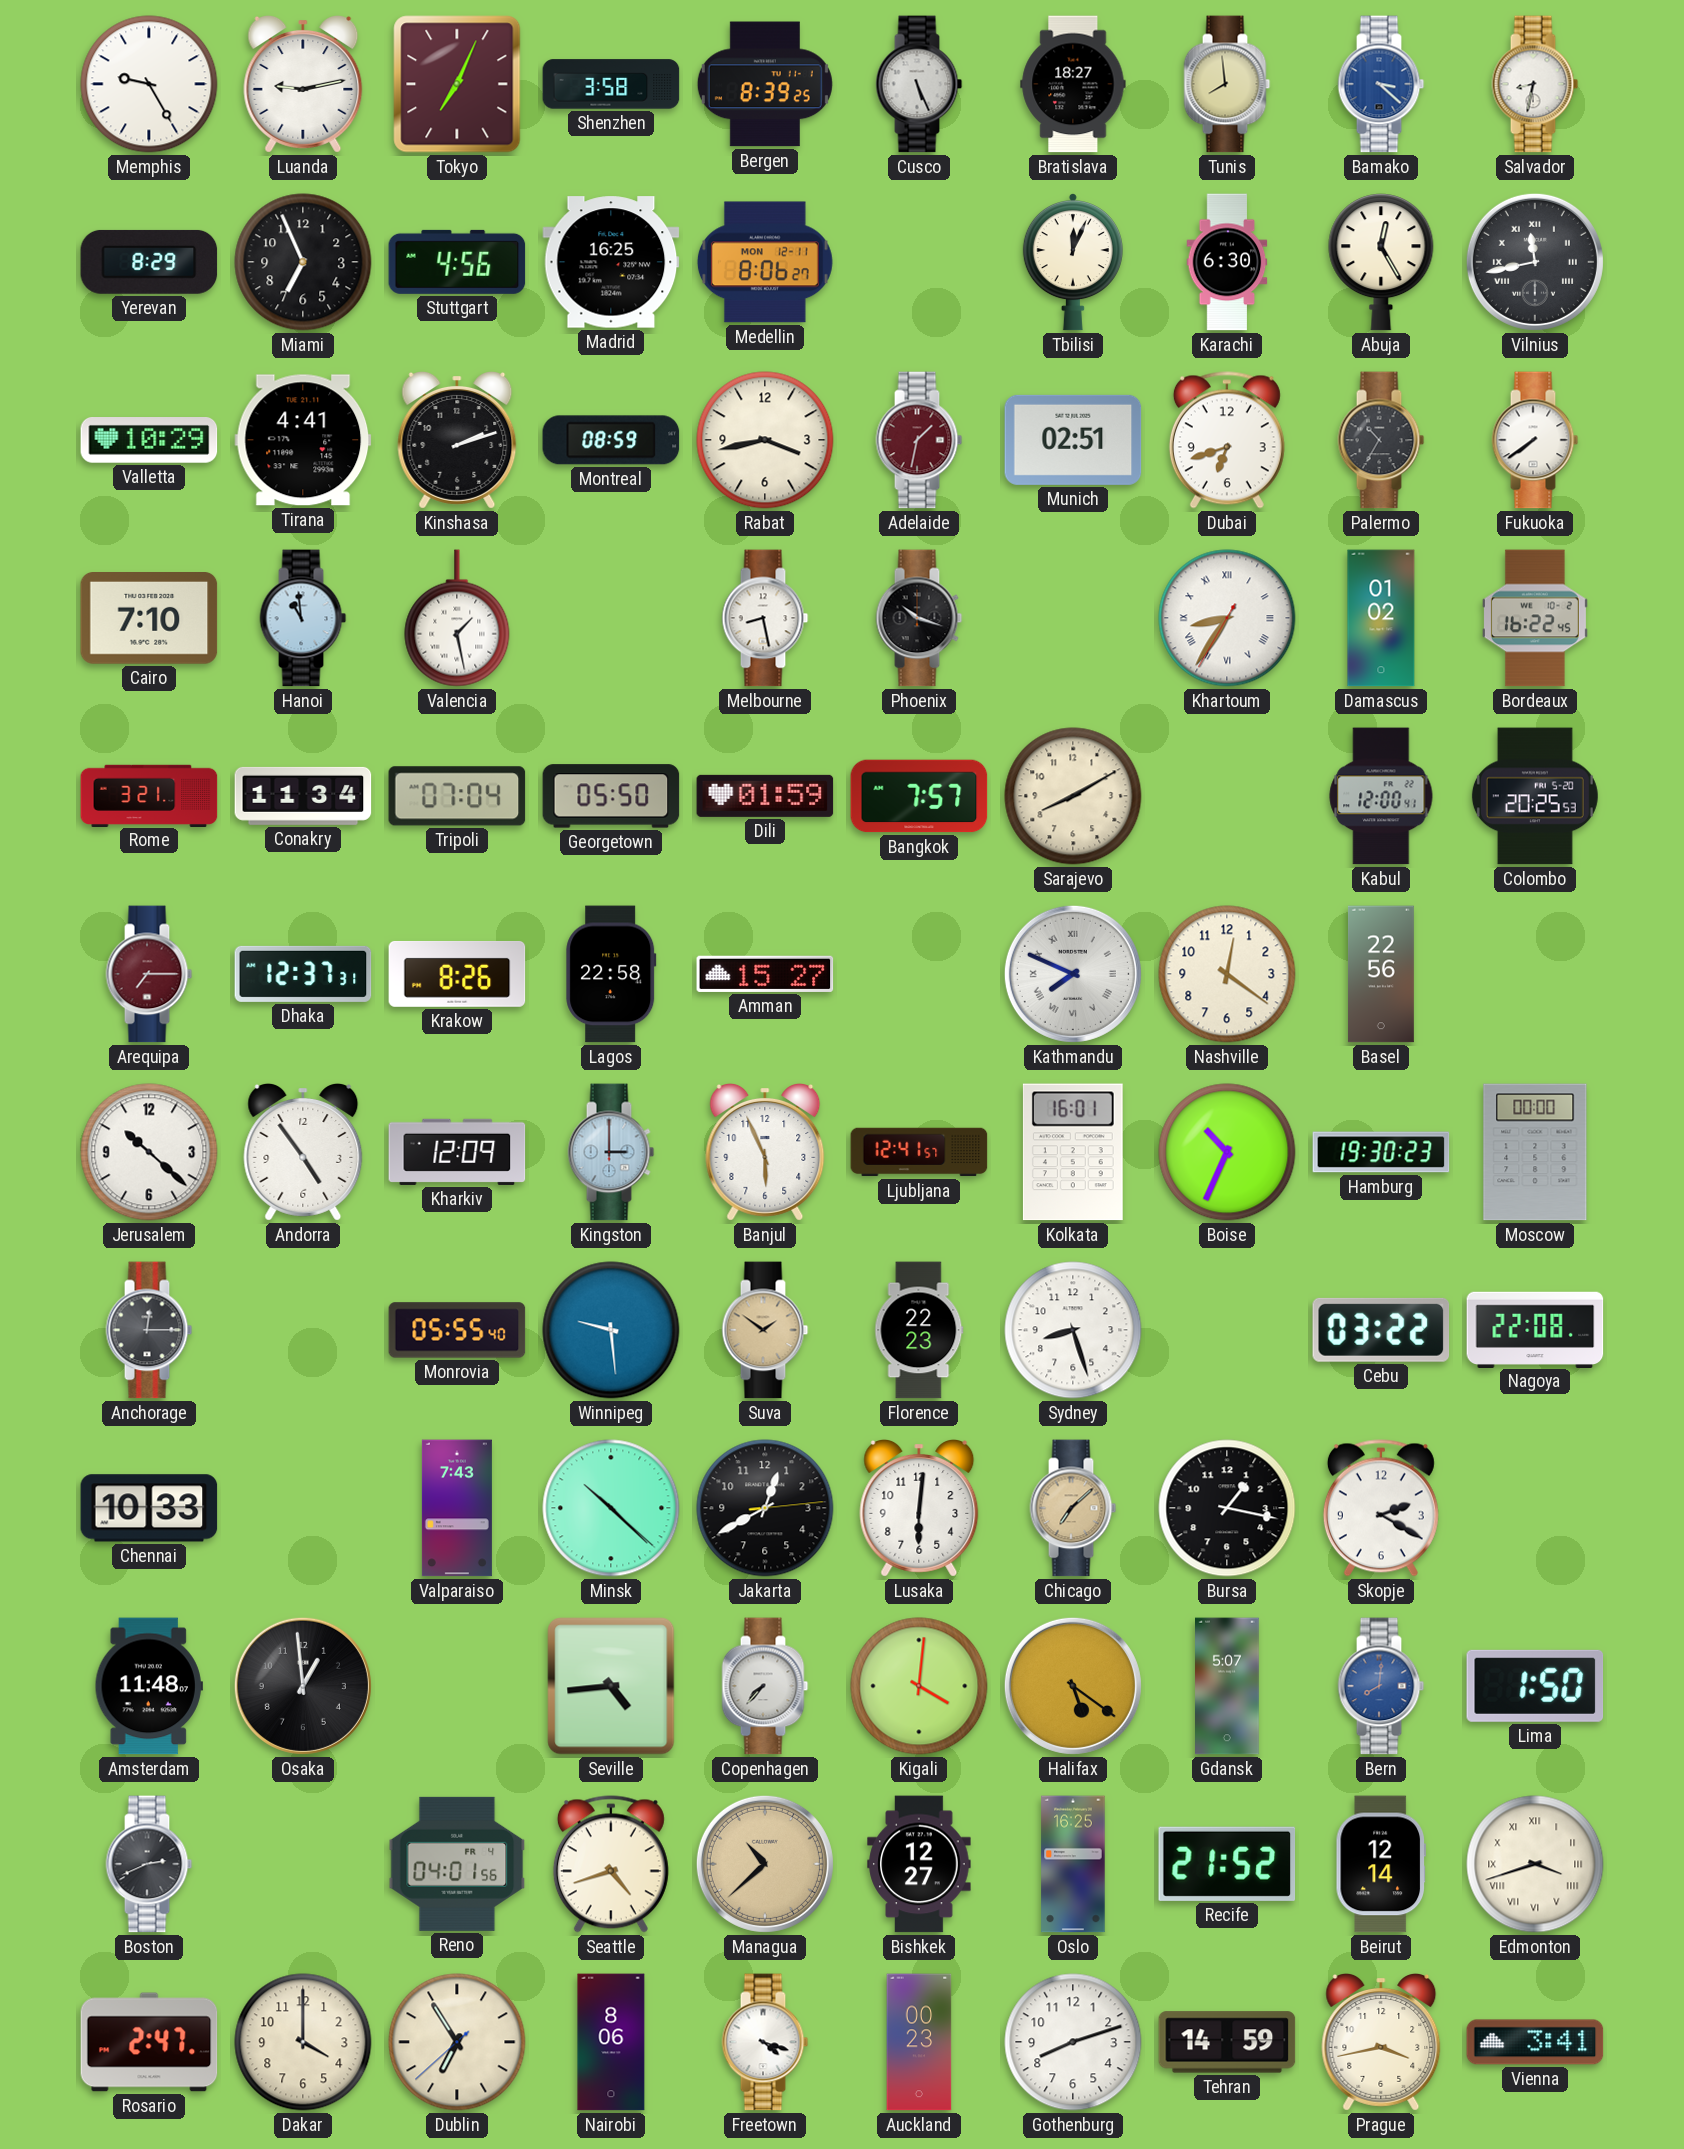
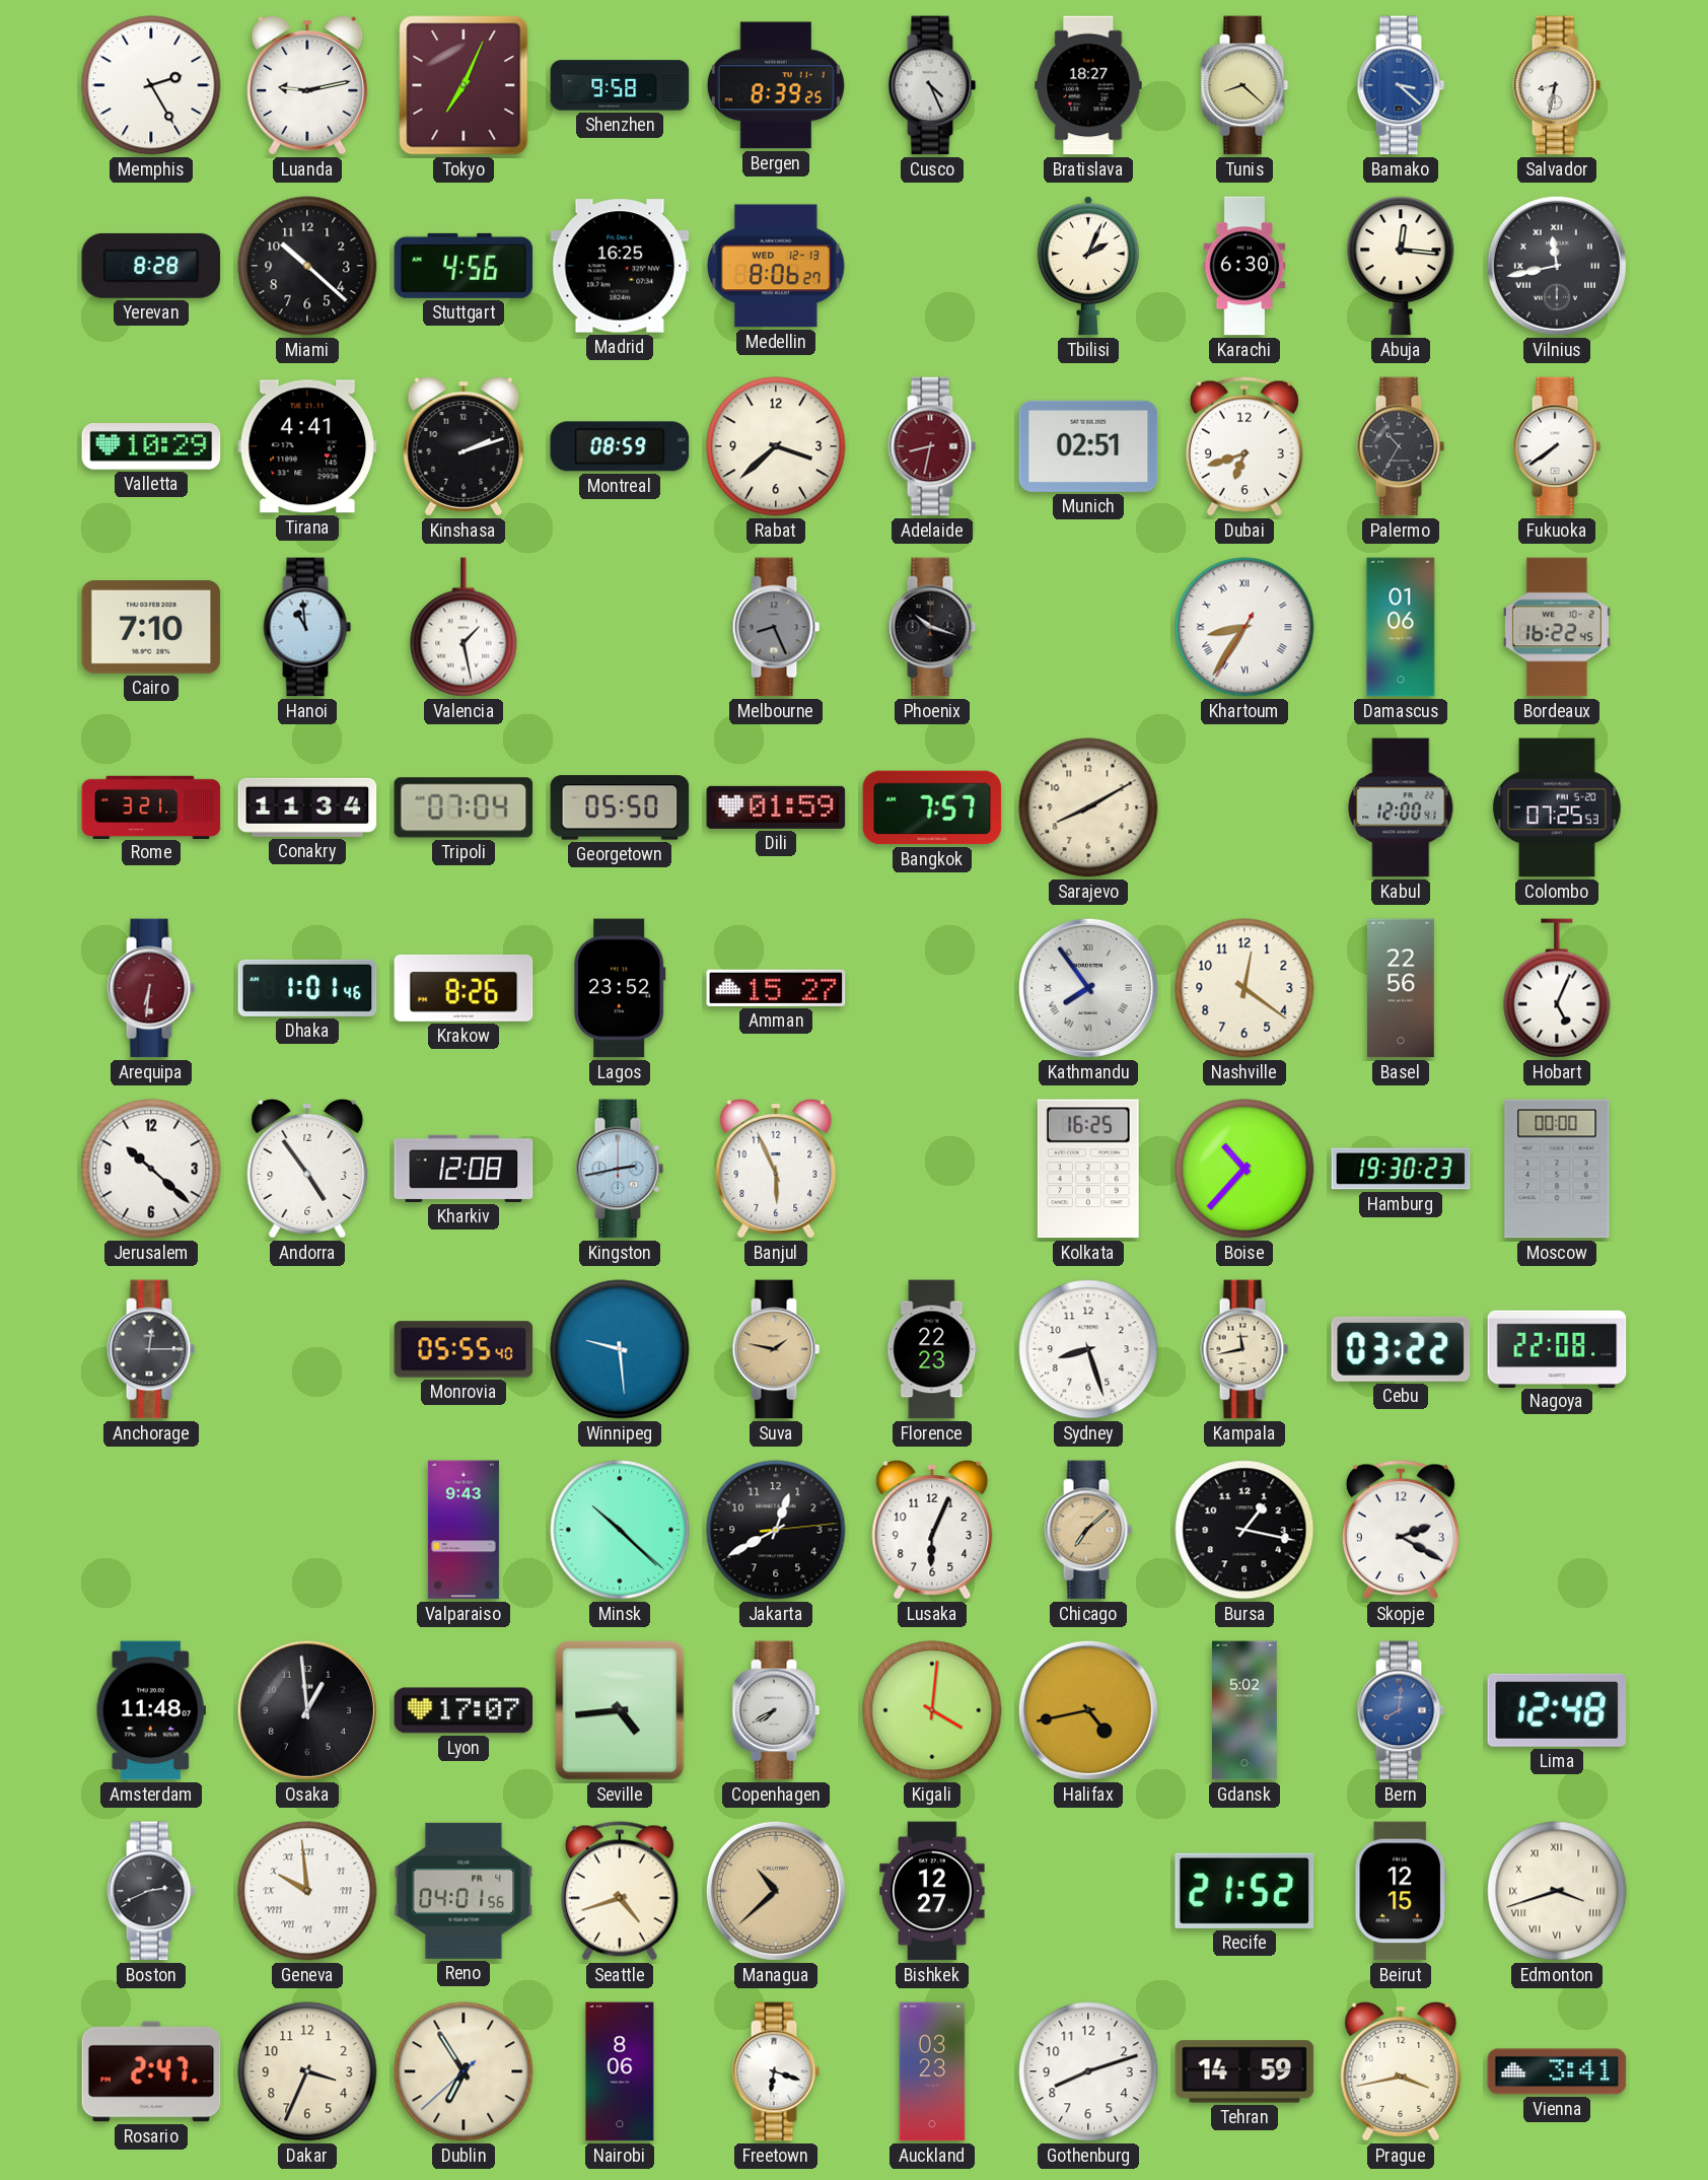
Memphis: 9:25 -> 2:25
Shenzhen: 3:58 -> 9:58
Cusco: 5:26 -> 4:26
Tunis: 7:59 -> 8:22
Yerevan: 8:29 -> 8:28
Miami: 6:56 -> 10:22
Medellin date: MON 12-11 -> WED 12-13
Tbilisi: 12:04 -> 2:04
Abuja: 12:25 -> 12:16
Rabat: 3:43 -> 3:38
Adelaide: 1:32 -> 8:32
Melbourne: 8:28 -> 8:26
Melbourne dial: white -> grey
Damascus: 01:02 -> 01:06
Colombo: 20:25 -> 07:25
Arequipa: 7:15 -> 6:31
Dhaka: 12:37 -> 1:01
Lagos: 22:58 -> 23:52
Kathmandu: 7:49 -> 7:54
Hobart: none -> 5:04
Kharkiv: 12:09 -> 12:08
Kingston: 3:00 -> 2:43
Ljubljana: 12:41 -> none
Kolkata: 16:01 -> 16:25
Boise: 10:34 -> 10:37
Suva: 1:51 -> 1:47
Kampala: none -> 11:43
Chennai: 10:33 -> none
Valparaiso: 7:43 -> 9:43
Lusaka: 6:01 -> 6:04
Lyon: none -> 17:07
Copenhagen: 7:37 -> 7:40
Halifax: 5:21 -> 4:43
Gdansk: 5:07 -> 5:02
Lima: 1:50 -> 12:48
Geneva: none -> 9:59
Oslo: 16:25 -> none
Beirut: 12:14 -> 12:15
Dakar: 4:00 -> 3:34
Freetown: 4:18 -> 6:18
Auckland: 00:23 -> 03:23
